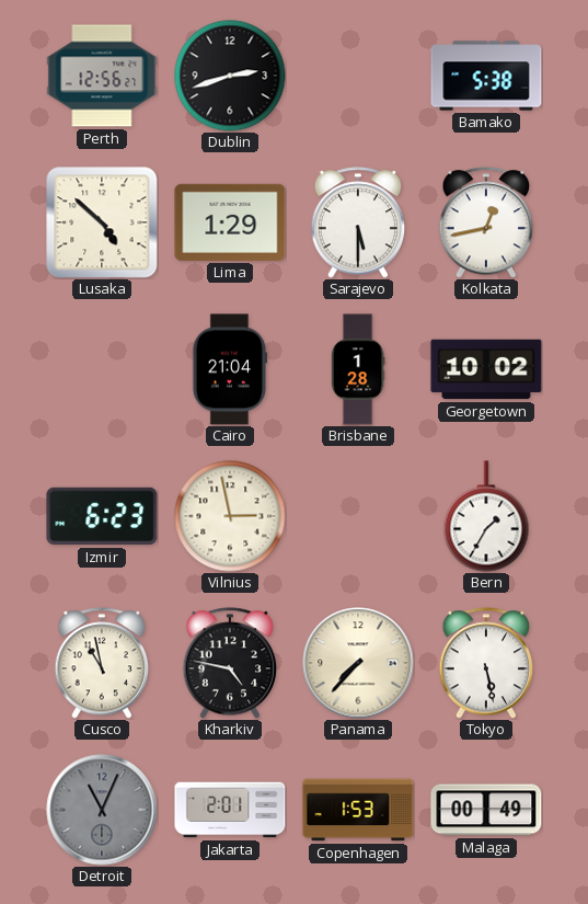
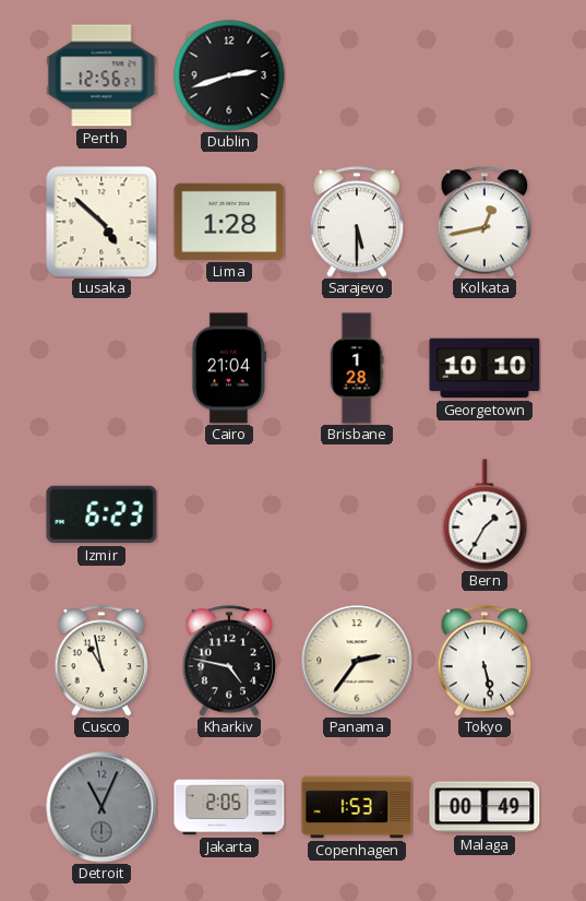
Bamako: 5:38 -> none
Lima: 1:29 -> 1:28
Georgetown: 10:02 -> 10:10
Vilnius: 2:58 -> none
Panama: 7:37 -> 2:36
Jakarta: 2:01 -> 2:05
